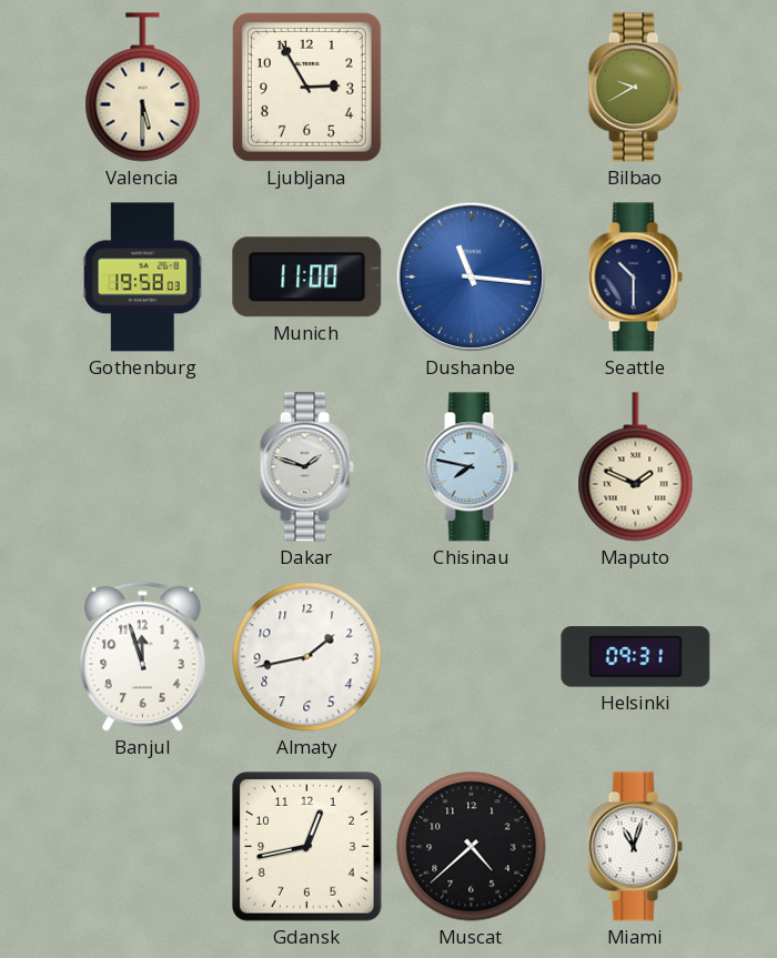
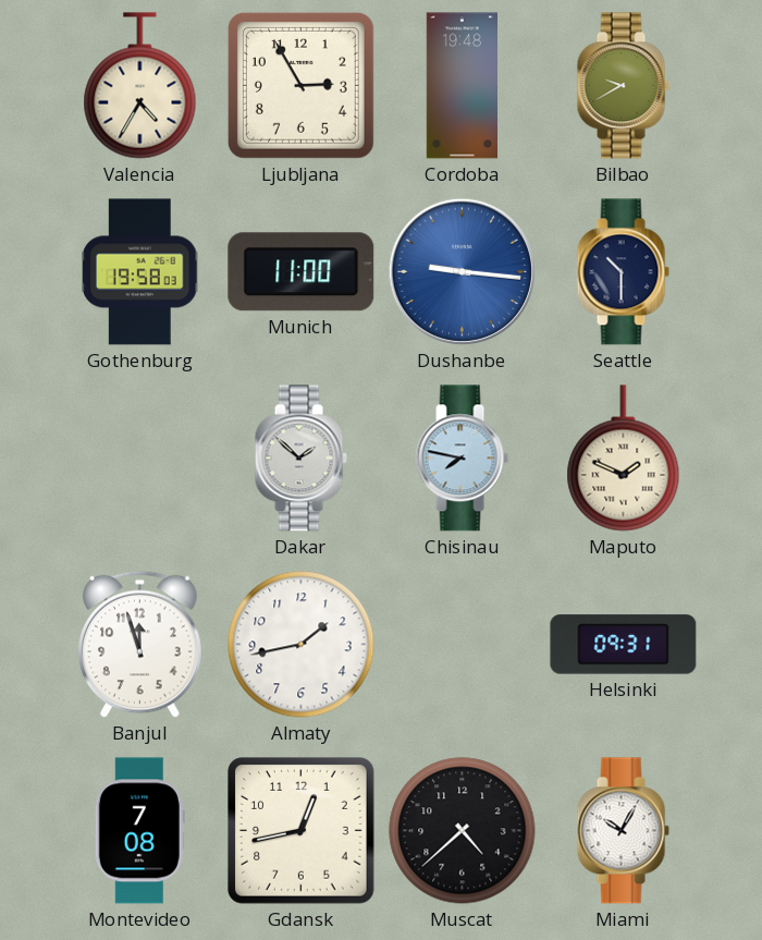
Valencia: 5:30 -> 4:35
Cordoba: none -> 19:48
Dushanbe: 11:16 -> 9:16
Dakar: 1:48 -> 1:52
Montevideo: none -> 7:08
Miami: 11:03 -> 10:05
